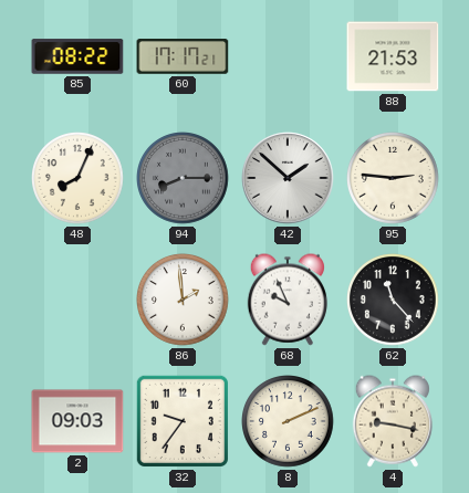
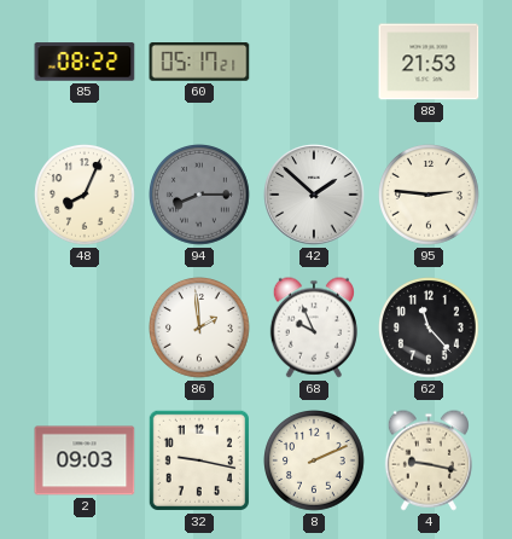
60: 17:17 -> 05:17
32: 9:36 -> 9:17
